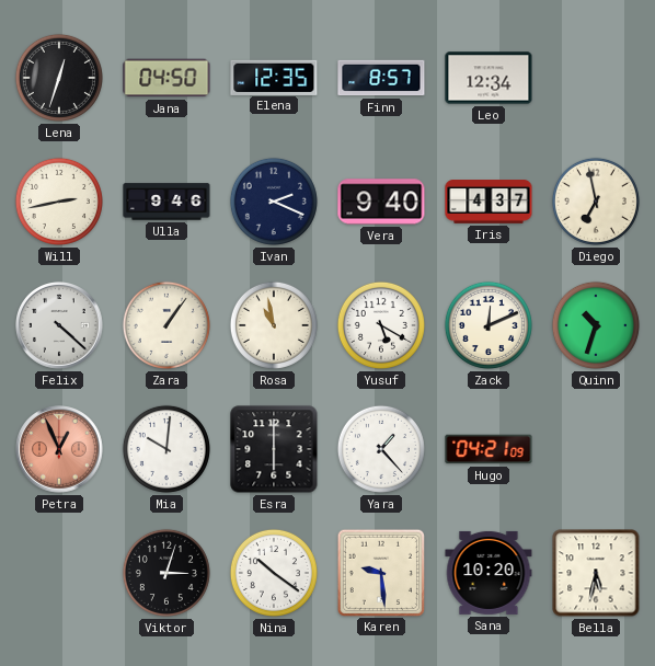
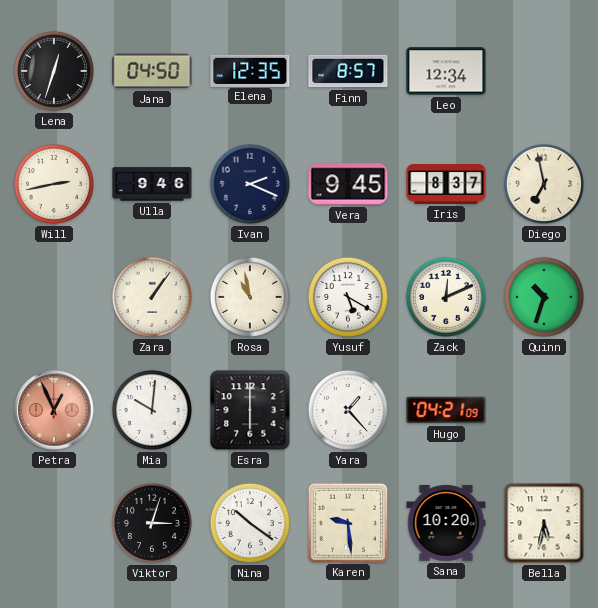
Vera: 9:40 -> 9:45
Iris: 4:37 -> 8:37
Felix: 4:22 -> none
